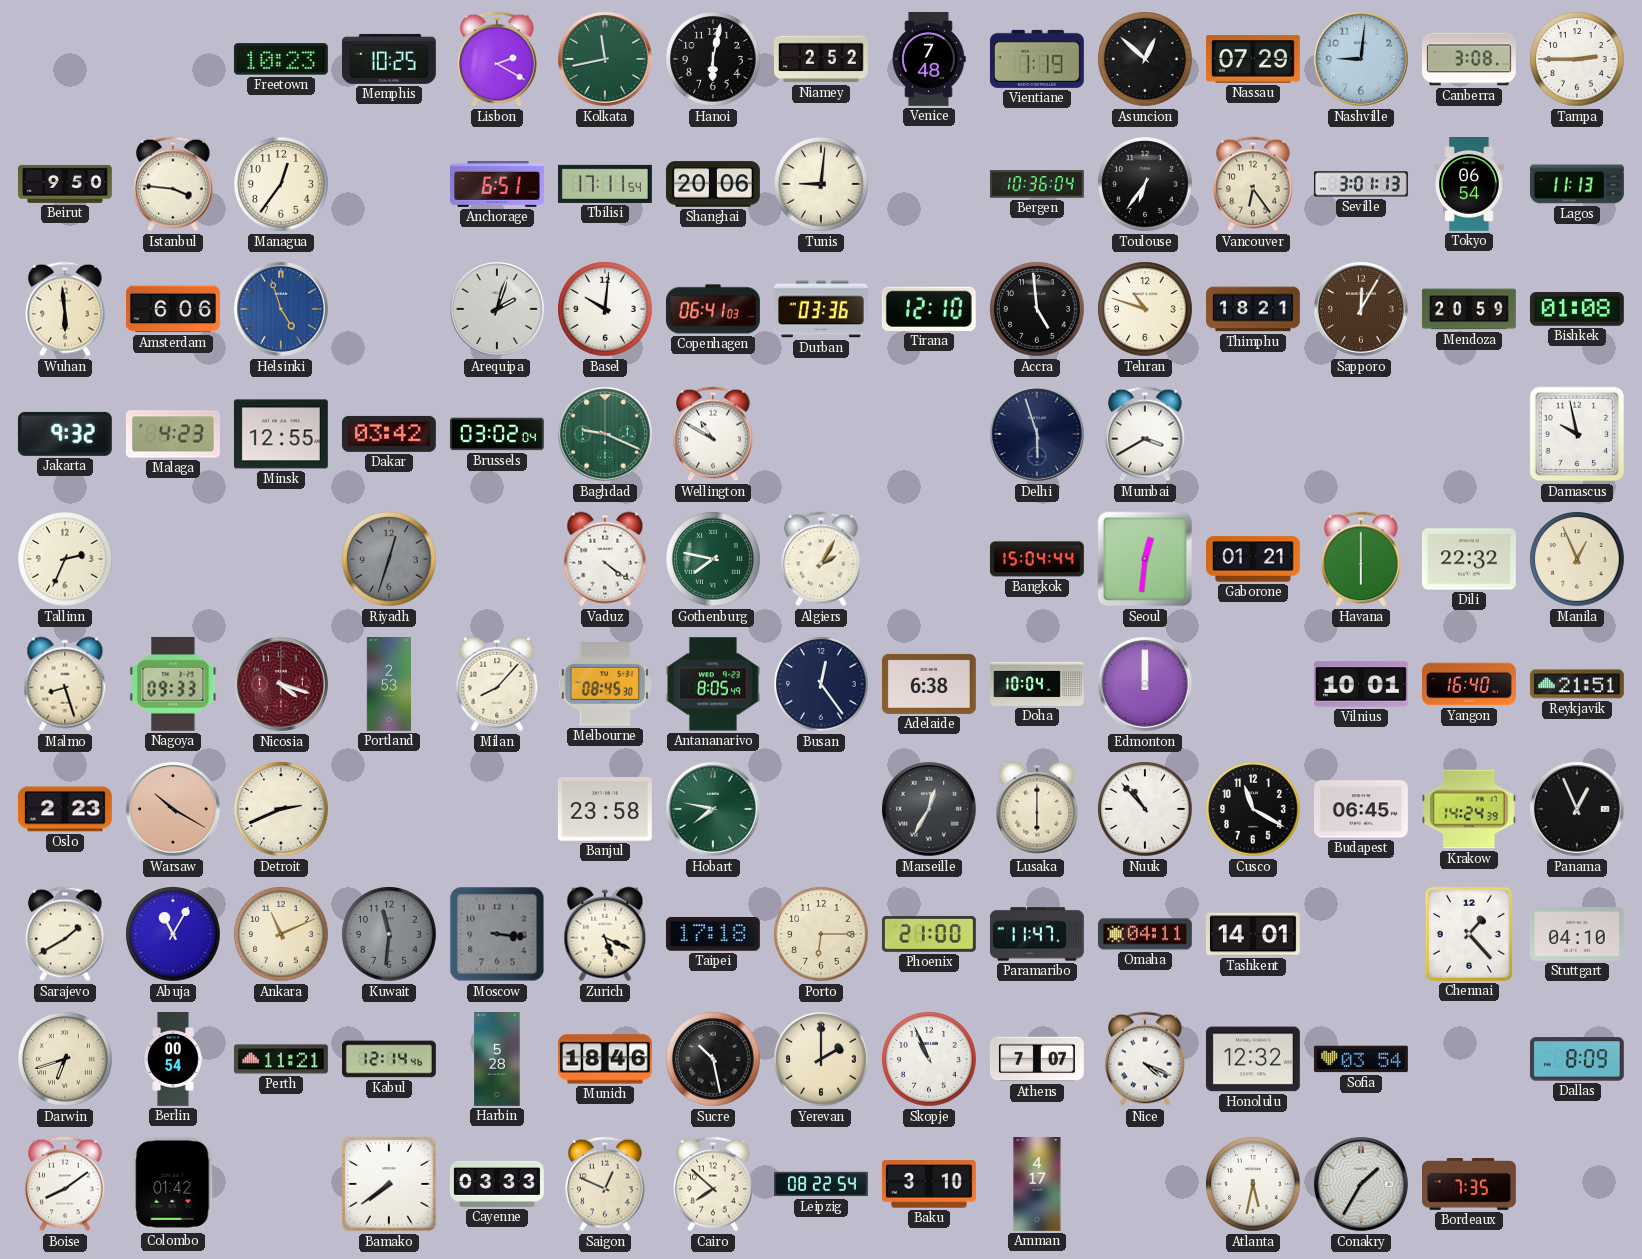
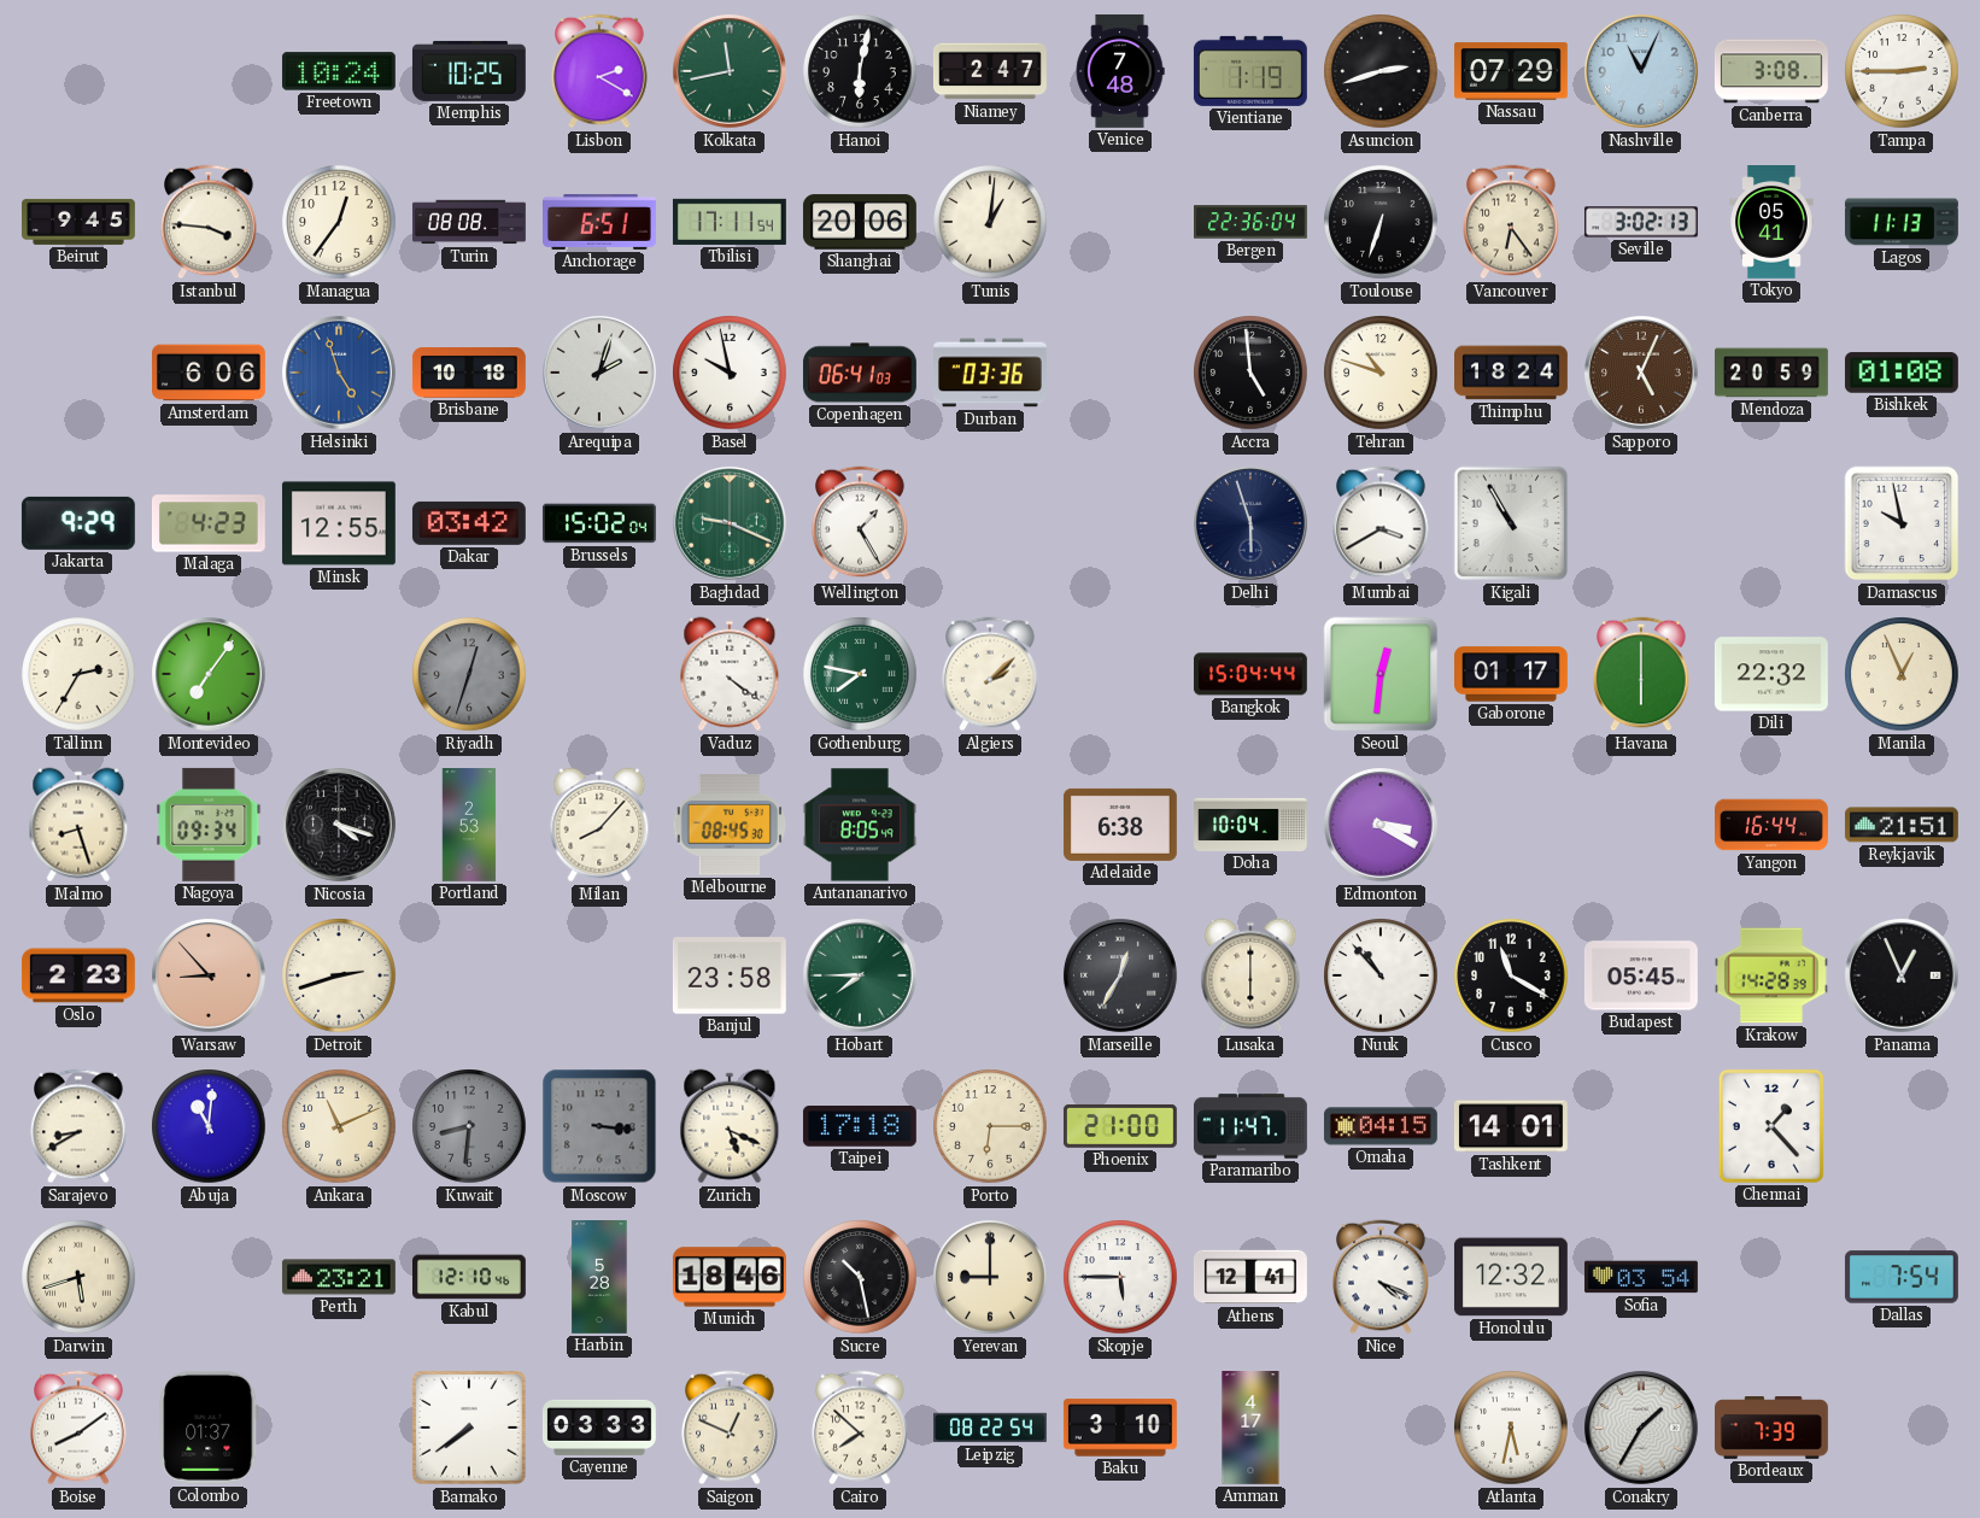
Freetown: 10:23 -> 10:24
Niamey: 2:52 -> 2:47
Asuncion: 12:52 -> 2:42
Nashville: 9:01 -> 11:04
Beirut: 9:50 -> 9:45
Turin: none -> 08:08
Tunis: 9:01 -> 1:01
Bergen: 10:36 -> 22:36
Toulouse: 6:36 -> 6:33
Seville: 3:01 -> 3:02
Tokyo: 06:54 -> 05:41
Wuhan: 5:59 -> none
Brisbane: none -> 10:18
Basel: 10:01 -> 9:58
Tirana: 12:10 -> none
Thimphu: 18:21 -> 18:24
Sapporo: 12:05 -> 5:04
Jakarta: 9:32 -> 9:29
Brussels: 03:02 -> 15:02
Wellington: 10:50 -> 1:25
Kigali: none -> 10:55
Tallinn: 2:34 -> 2:35
Montevideo: none -> 7:06
Algiers: 2:05 -> 2:08
Gaborone: 01:21 -> 01:17
Nagoya: 09:33 -> 09:34
Nicosia dial: burgundy -> black
Busan: 12:24 -> none
Edmonton: 12:00 -> 3:20
Vilnius: 10:01 -> none
Yangon: 16:40 -> 16:44
Warsaw: 10:20 -> 8:53
Detroit: 2:41 -> 2:42
Hobart: 7:47 -> 7:45
Budapest: 06:45 -> 05:45
Krakow: 14:24 -> 14:28
Sarajevo: 1:40 -> 8:40
Abuja: 11:05 -> 11:01
Kuwait: 11:31 -> 8:31
Omaha: 04:11 -> 04:15
Stuttgart: 04:10 -> none
Darwin: 6:42 -> 5:42
Berlin: 00:54 -> none
Perth: 11:21 -> 23:21
Kabul: 12:14 -> 12:10
Yerevan: 2:00 -> 9:00
Skopje: 10:56 -> 5:45
Athens: 7:07 -> 12:41
Dallas: 8:09 -> 7:54
Colombo: 01:42 -> 01:37
Bordeaux: 7:35 -> 7:39
